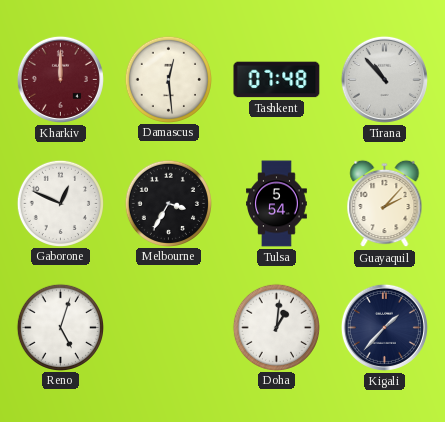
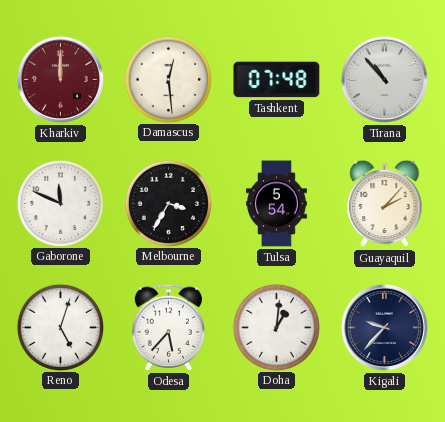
Gaborone: 12:49 -> 11:49
Odesa: none -> 5:37
Kigali: 1:37 -> 9:37
